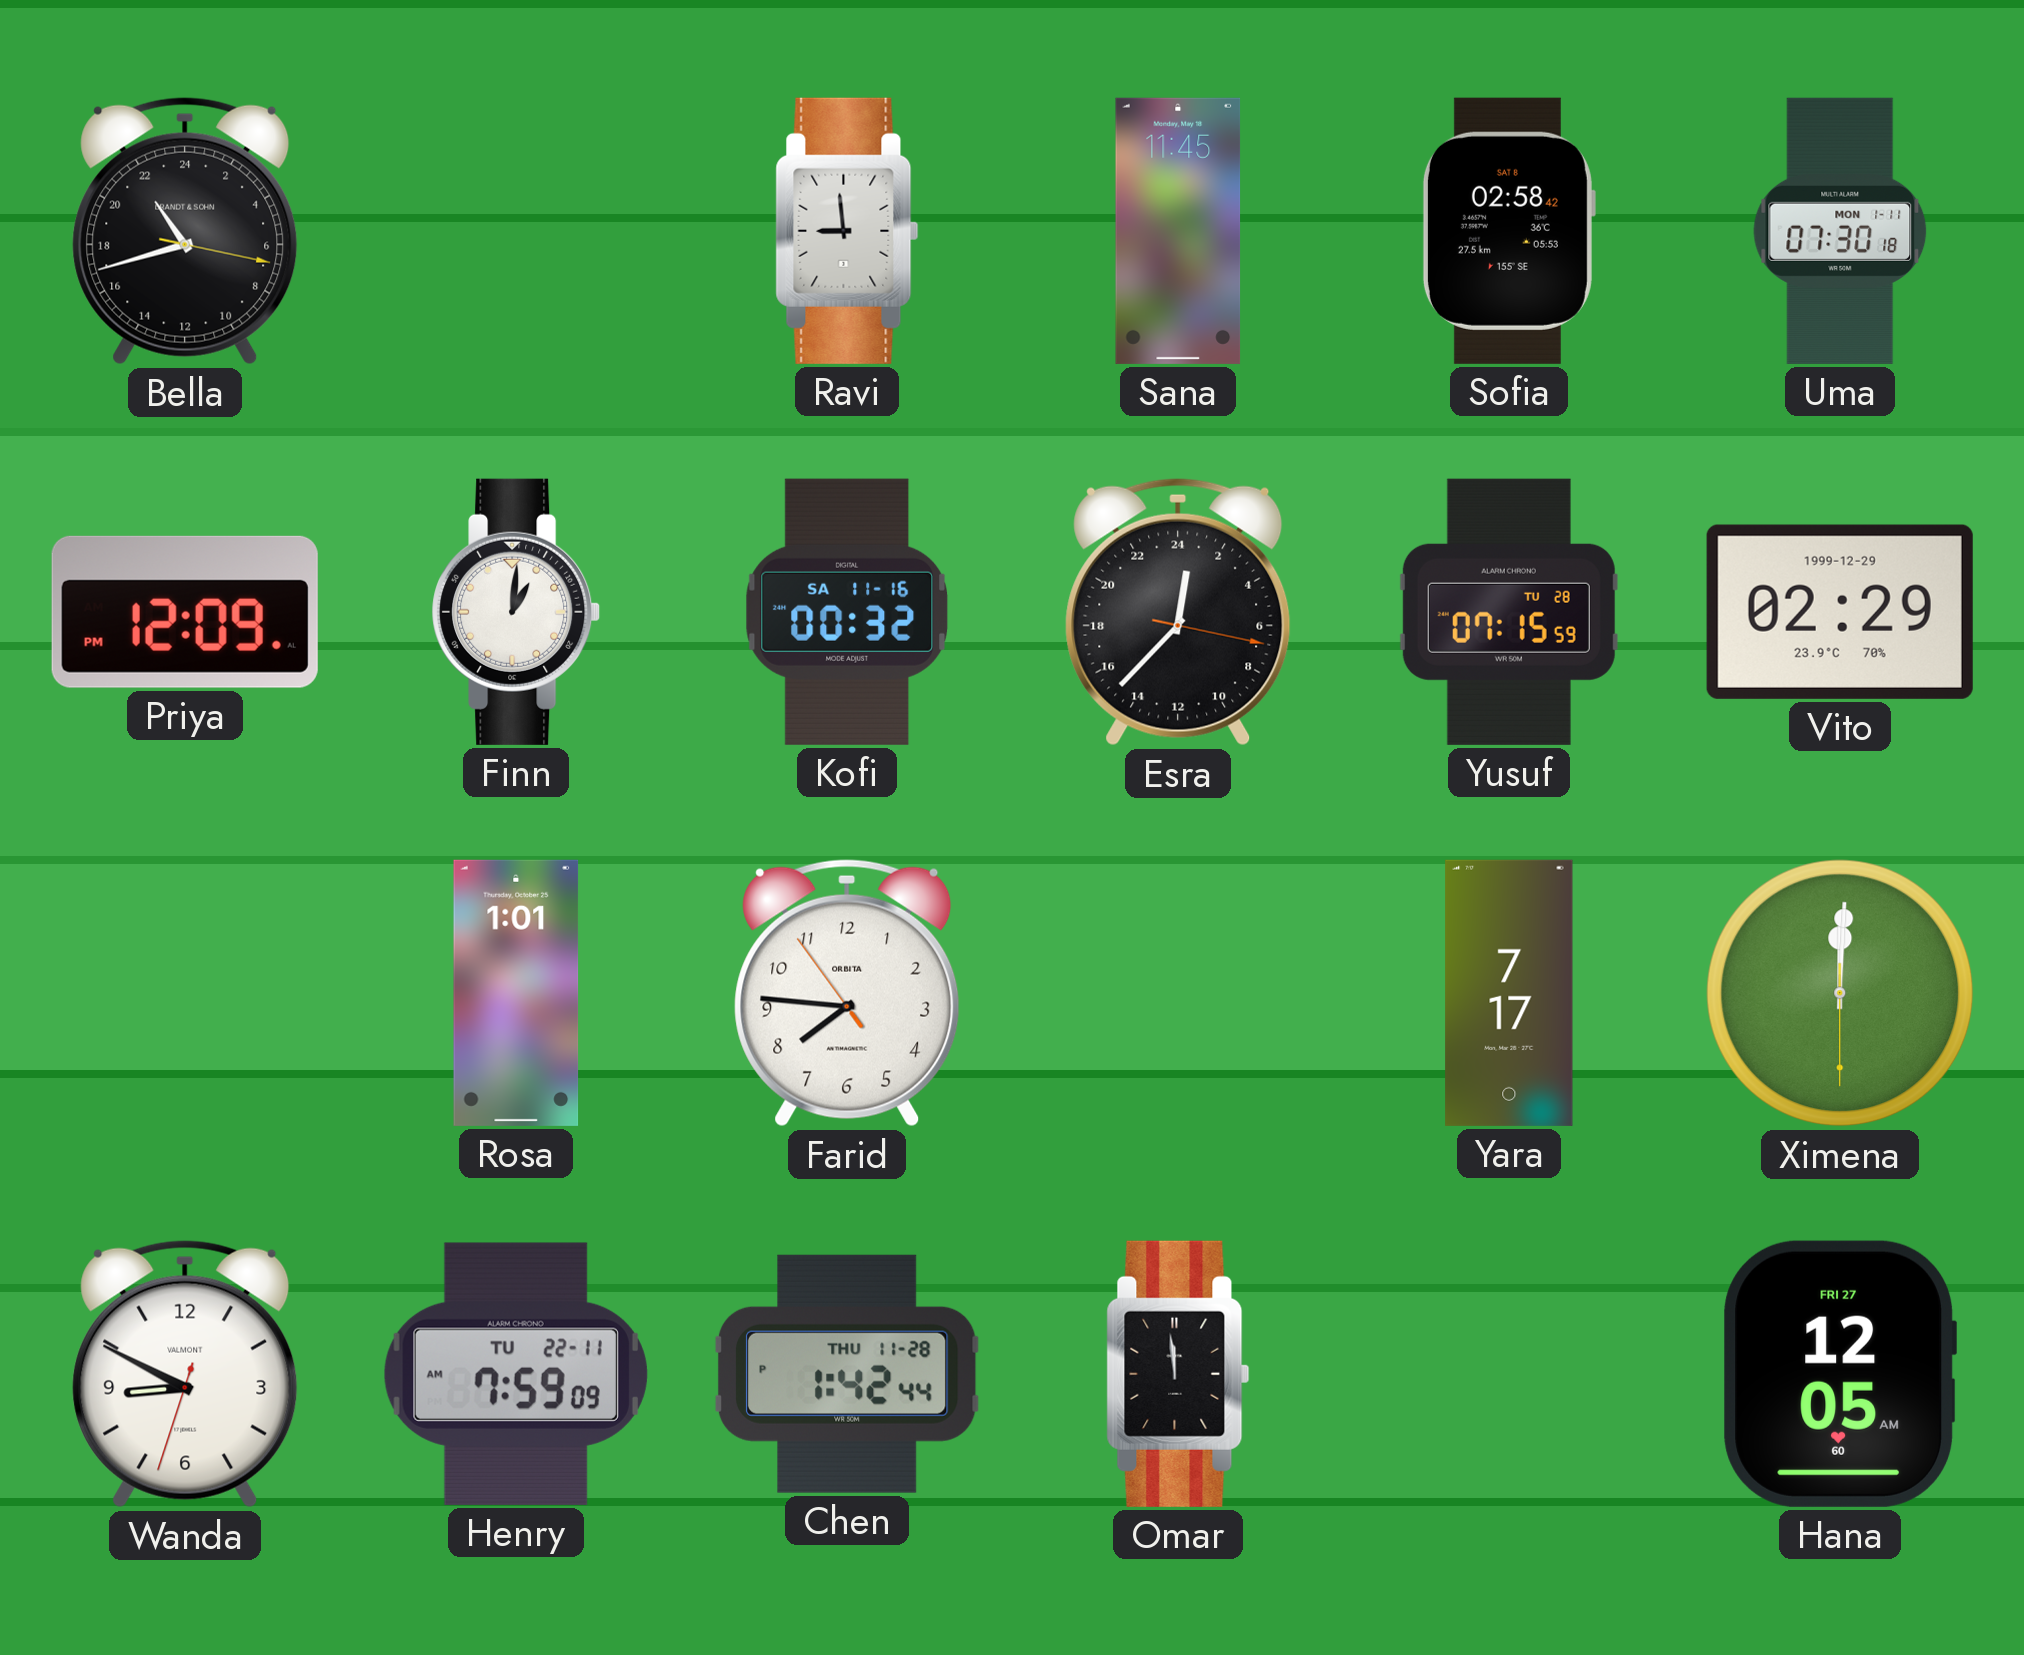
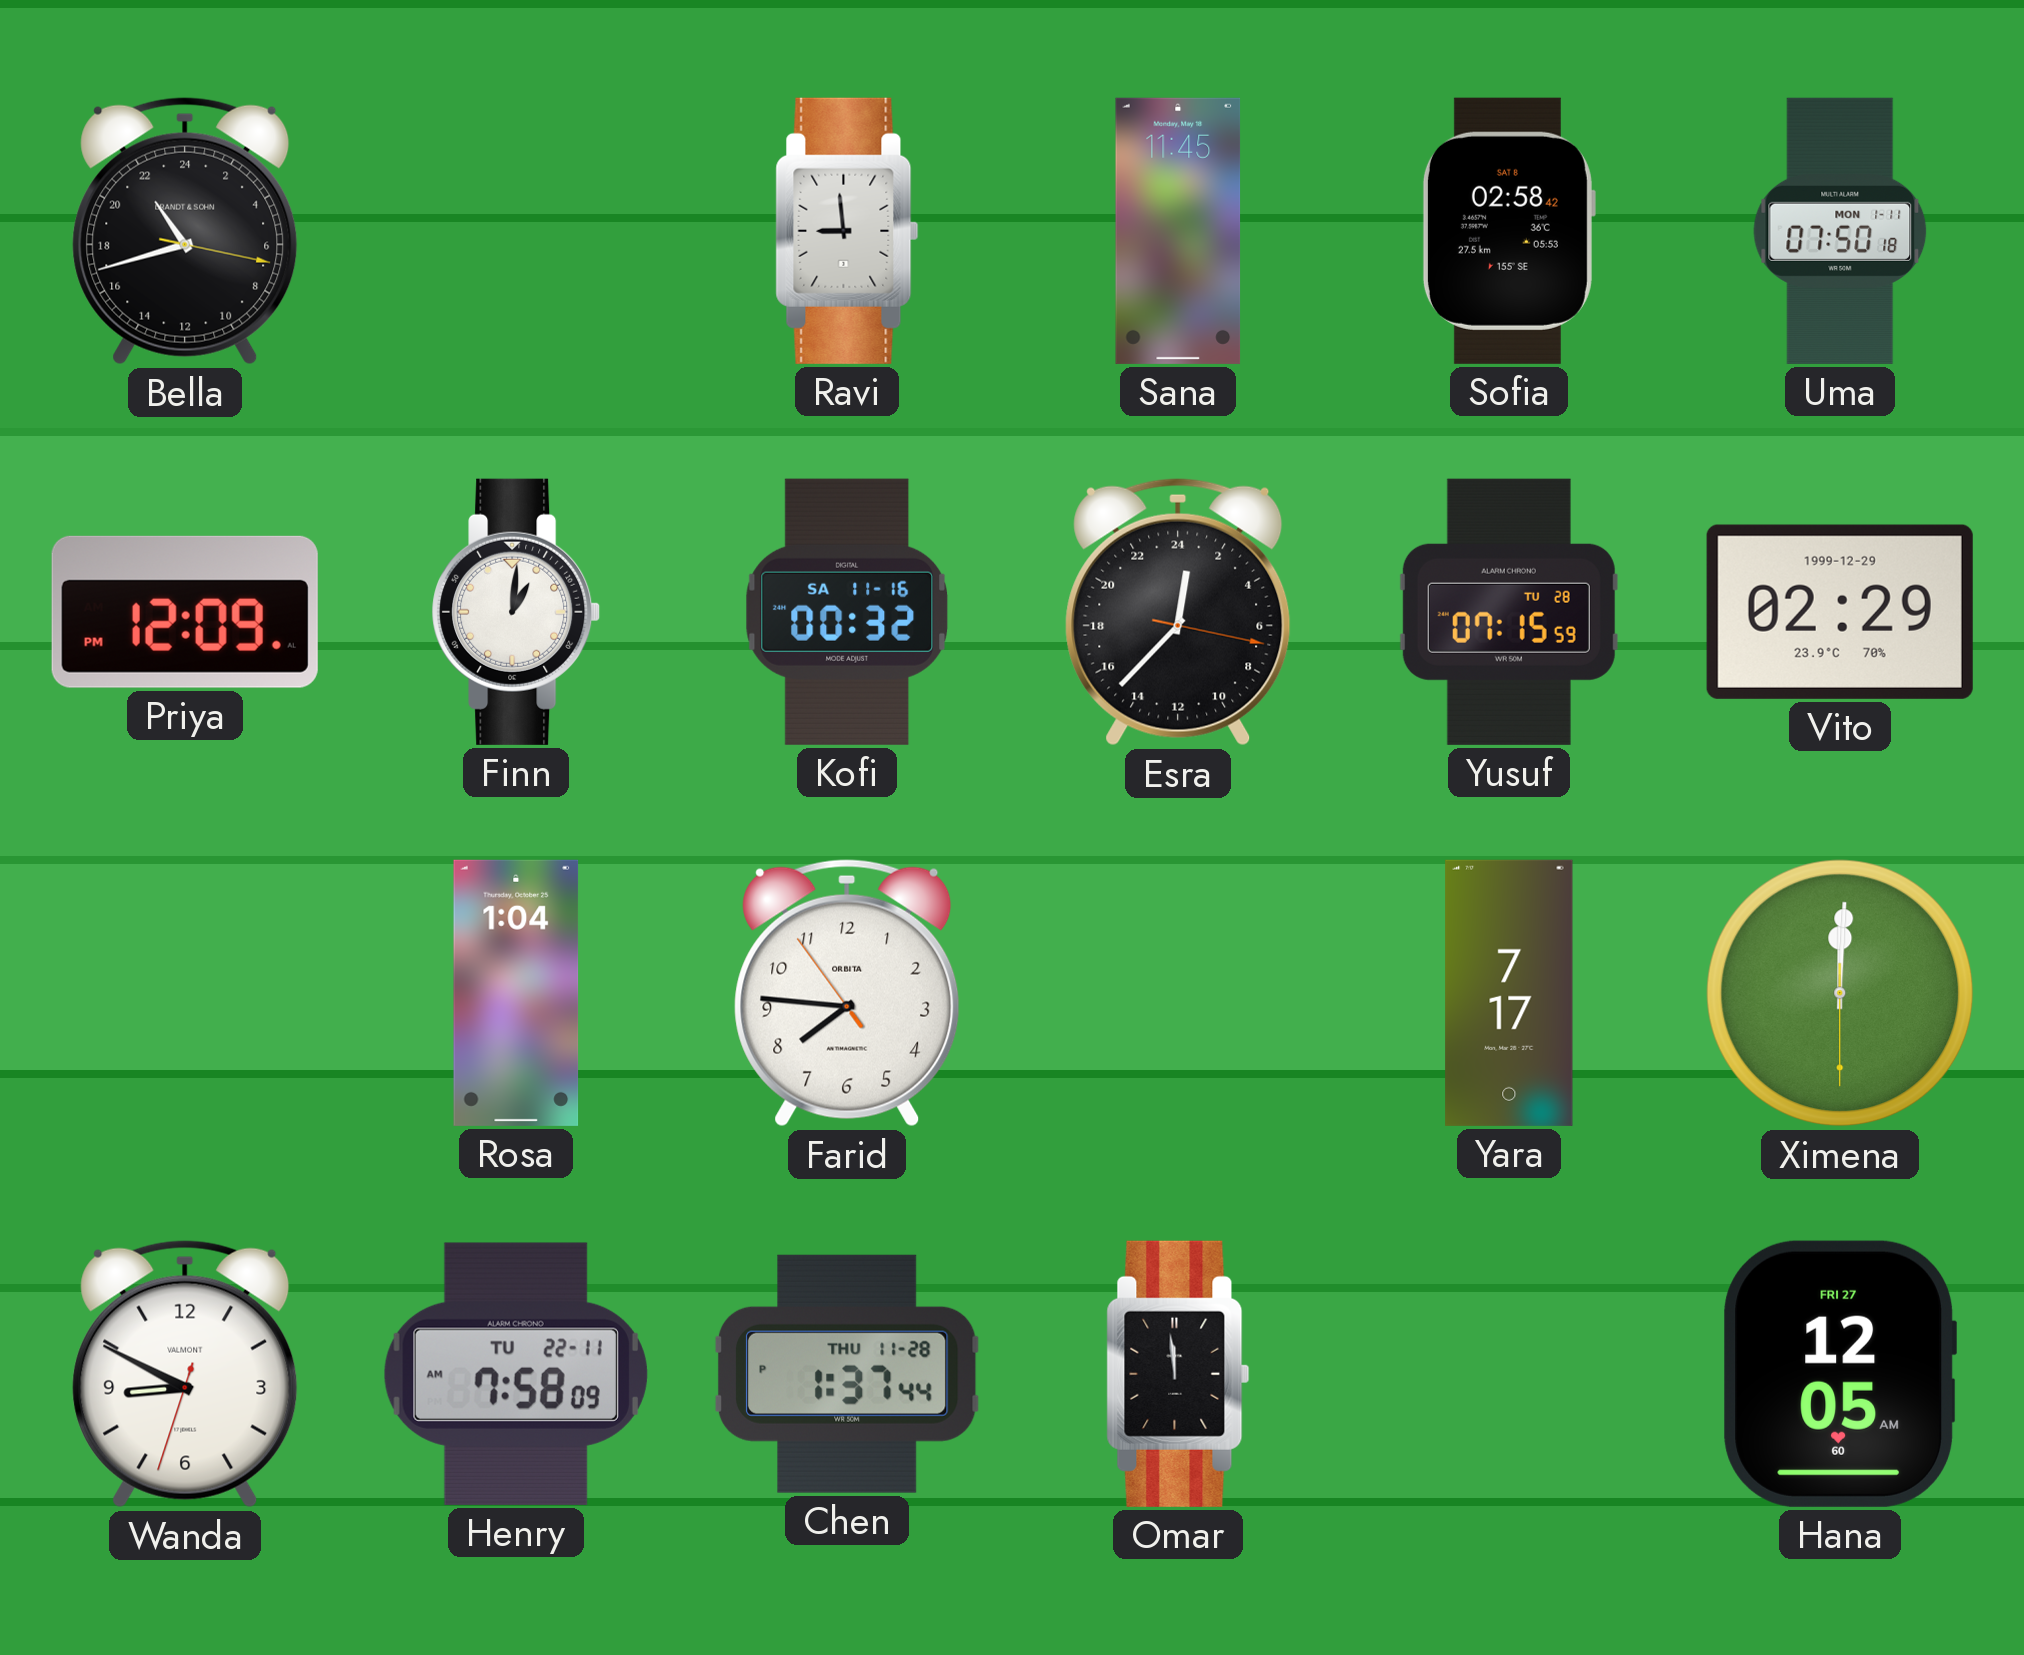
Uma: 07:30 -> 07:50
Rosa: 1:01 -> 1:04
Henry: 7:59 -> 7:58
Chen: 1:42 -> 1:37
